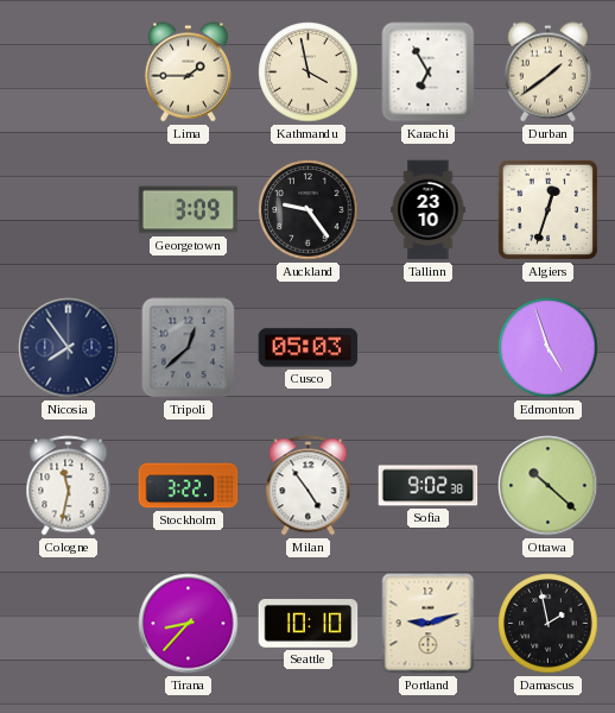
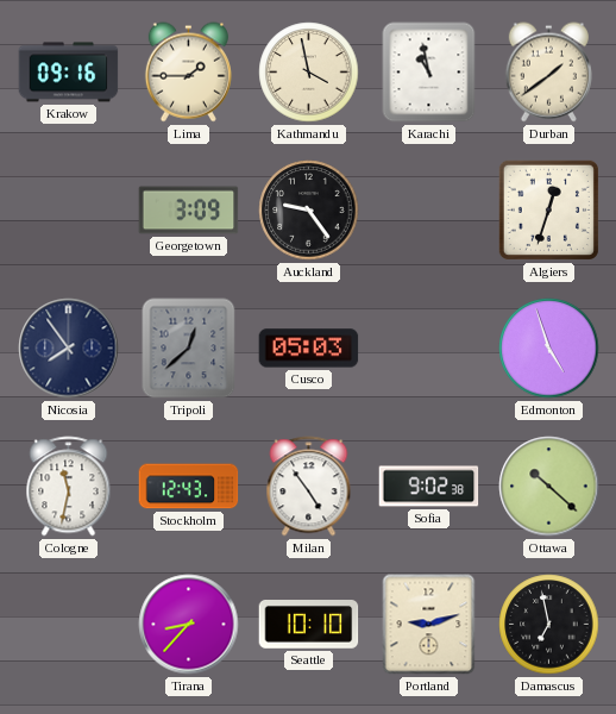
Krakow: none -> 09:16
Karachi: 6:55 -> 10:58
Tallinn: 23:10 -> none
Stockholm: 3:22 -> 12:43
Damascus: 1:58 -> 6:58
